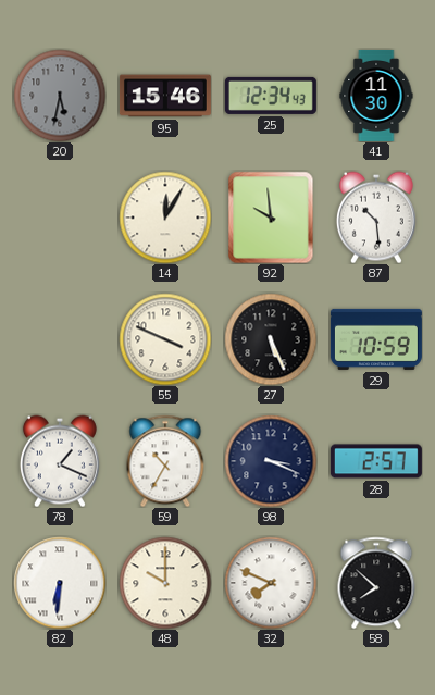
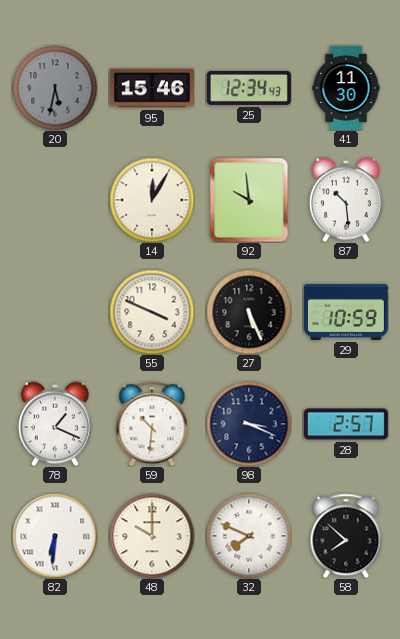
59: 10:35 -> 10:31
